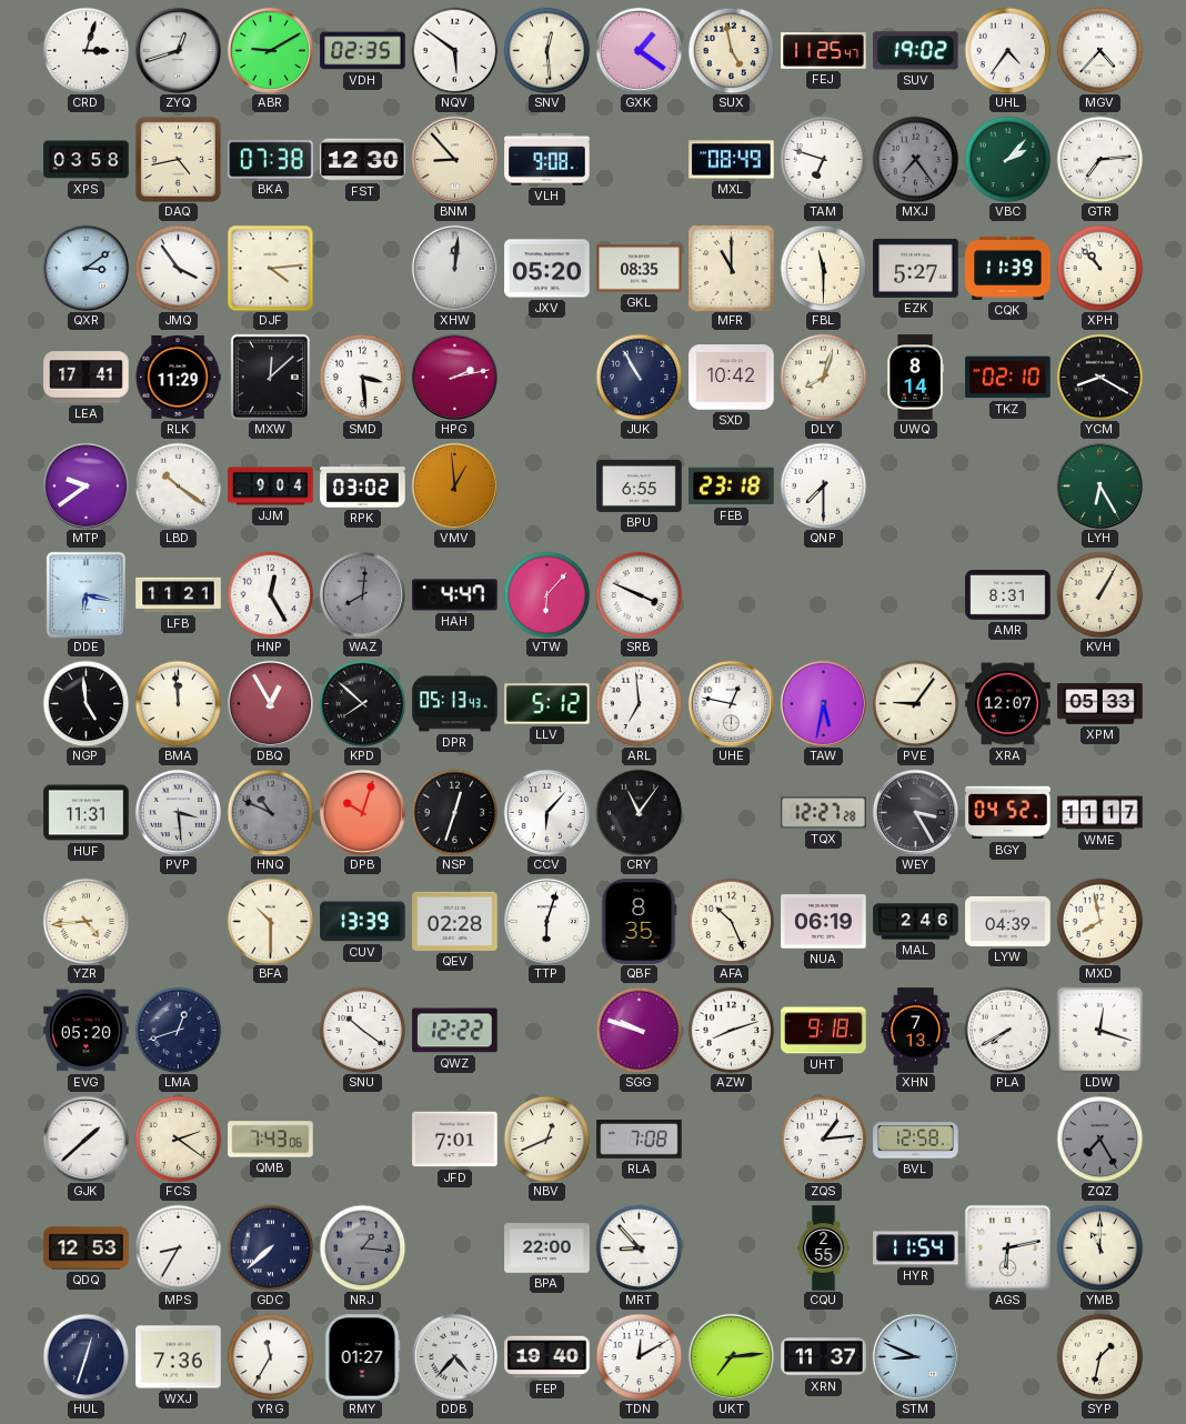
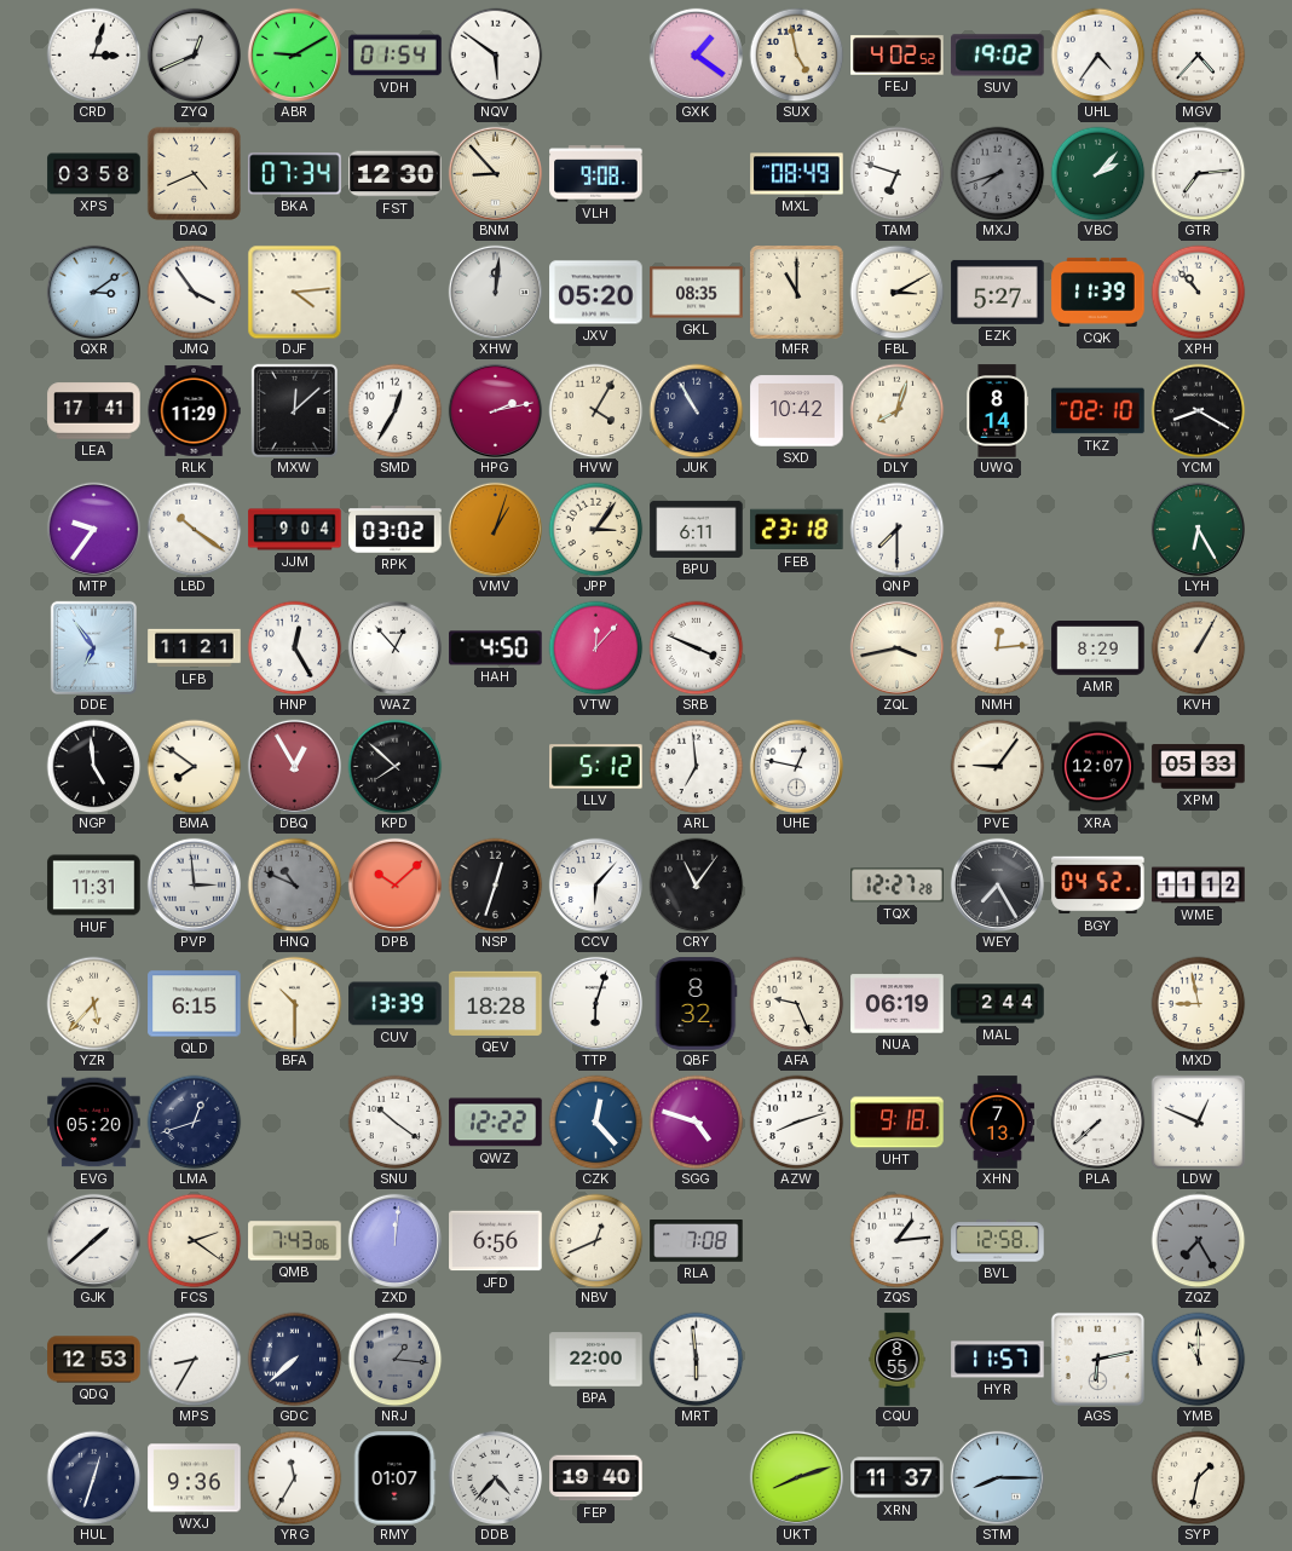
ZYQ: 12:42 -> 12:41
VDH: 02:35 -> 01:54
SNV: 12:29 -> none
FEJ: 11:25 -> 4:02
DAQ: 4:43 -> 4:41
BKA: 07:38 -> 07:34
MXJ: 7:24 -> 7:42
FBL: 11:30 -> 3:10
SMD: 3:29 -> 12:35
HVW: none -> 4:05
MTP: 9:39 -> 9:36
VMV: 12:59 -> 1:03
JPP: none -> 3:06
BPU: 6:55 -> 6:11
DDE: 6:17 -> 6:54
WAZ: 8:01 -> 12:53
WAZ dial: grey -> white
HAH: 4:47 -> 4:50
VTW: 6:07 -> 12:07
ZQL: none -> 3:43
NMH: none -> 12:14
AMR: 8:31 -> 8:29
BMA: 11:59 -> 7:51
DPR: 05:13 -> none
TAW: 5:32 -> none
PVP: 3:29 -> 2:59
DPB: 10:03 -> 10:08
WEY: 3:25 -> 7:25
WME: 11:17 -> 11:12
YZR: 4:44 -> 5:37
QLD: none -> 6:15
QEV: 02:28 -> 18:28
QBF: 8:35 -> 8:32
AFA: 10:26 -> 9:26
MAL: 2:46 -> 2:44
LYW: 04:39 -> none
MXD: 7:58 -> 8:58
CZK: none -> 12:23
SGG: 9:48 -> 4:48
PLA: 7:40 -> 7:38
LDW: 12:18 -> 12:49
ZXD: none -> 12:01
JFD: 7:01 -> 6:56
MRT: 8:53 -> 5:59
CQU: 2:55 -> 8:55
HYR: 11:54 -> 11:57
WXJ: 7:36 -> 9:36
RMY: 01:27 -> 01:07
TDN: 12:10 -> none
UKT: 7:14 -> 8:12
STM: 8:49 -> 8:15
